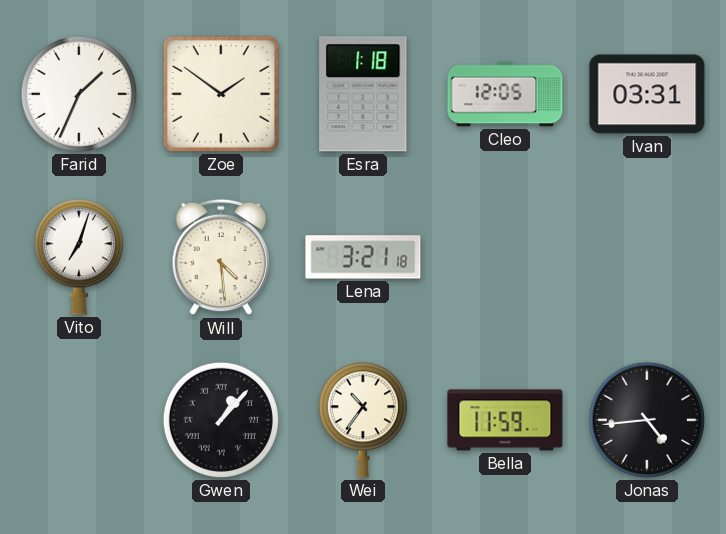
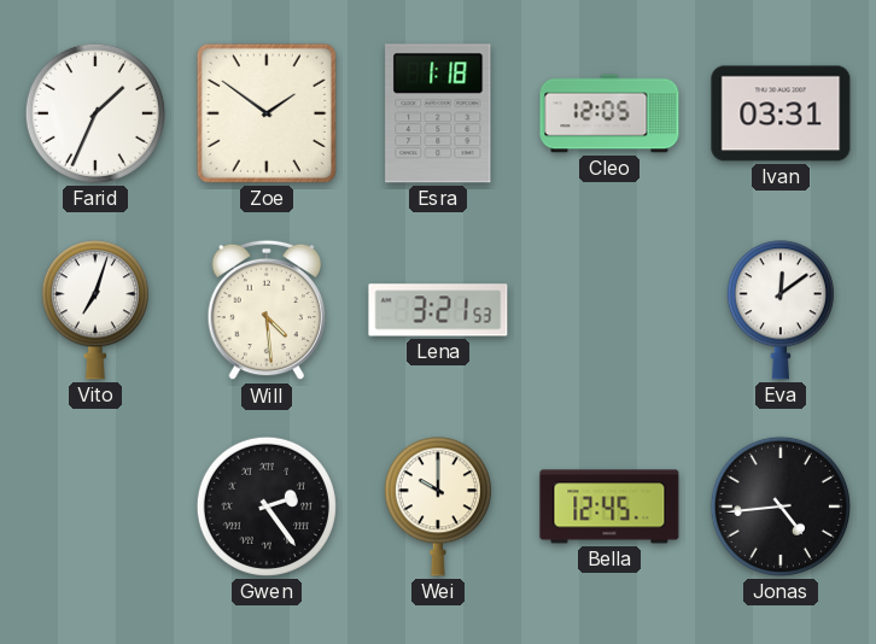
Lena: 3:21:18 -> 3:21:53
Eva: none -> 12:09
Gwen: 1:07 -> 2:24
Wei: 10:36 -> 10:00
Bella: 11:59 -> 12:45
